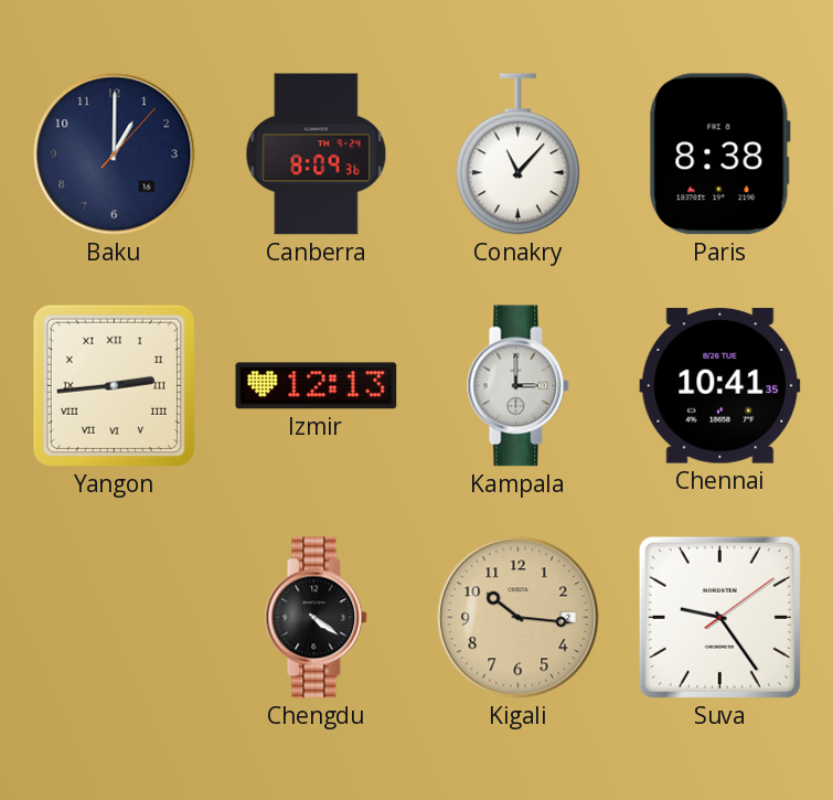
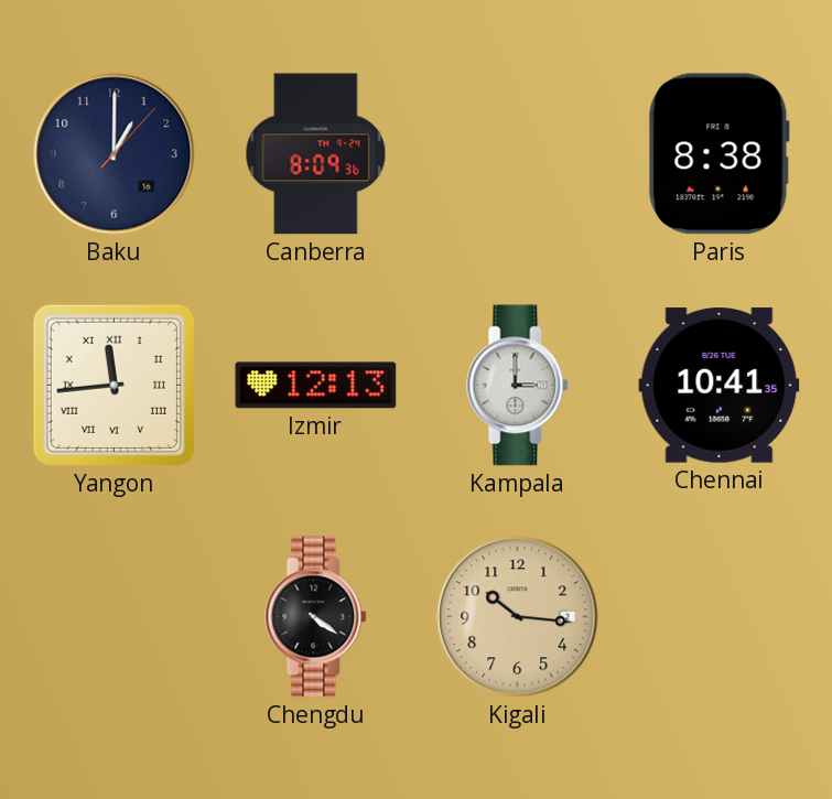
Conakry: 11:07 -> none
Yangon: 2:44 -> 11:44
Suva: 9:24 -> none
